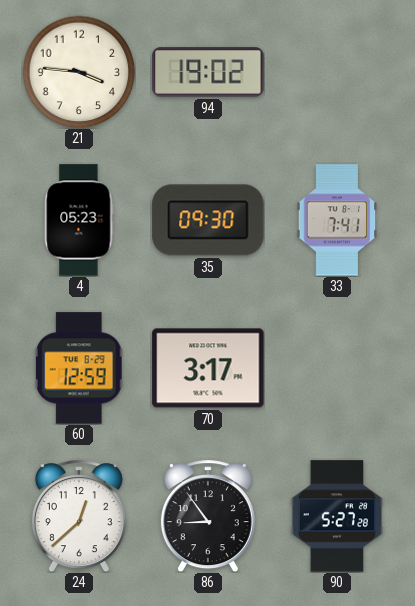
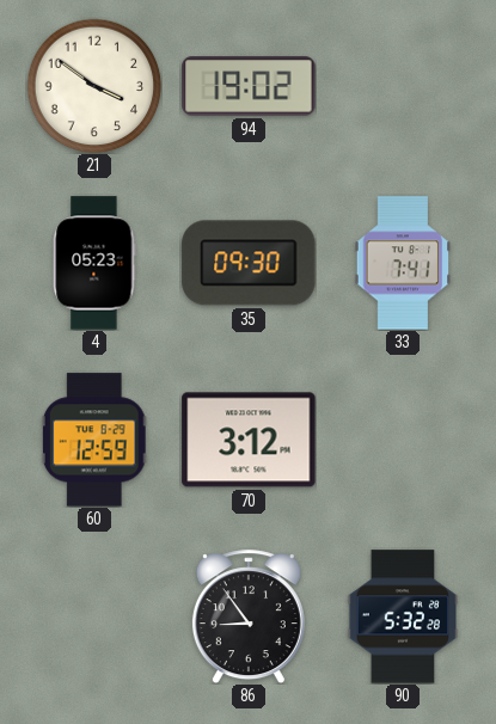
21: 3:46 -> 3:51
70: 3:17 -> 3:12
24: 12:38 -> none
90: 5:27 -> 5:32
